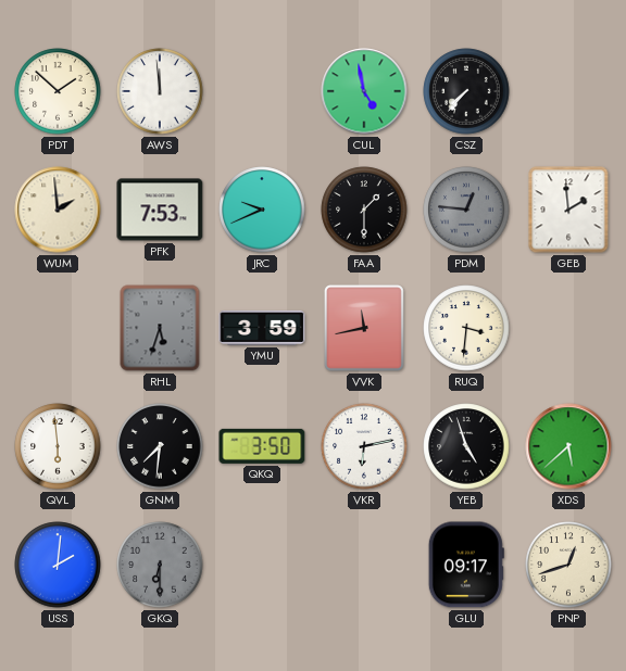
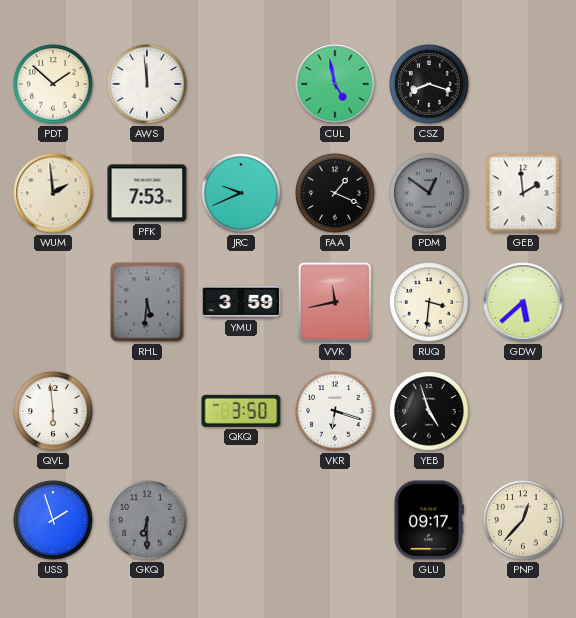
CSZ: 7:37 -> 8:18
FAA: 1:30 -> 1:19
PDM: 12:46 -> 12:51
RHL: 5:33 -> 5:31
GDW: none -> 5:38
GNM: 7:31 -> none
VKR: 6:13 -> 6:18
XDS: 5:38 -> none
USS: 2:01 -> 1:57
PNP: 12:42 -> 12:37
